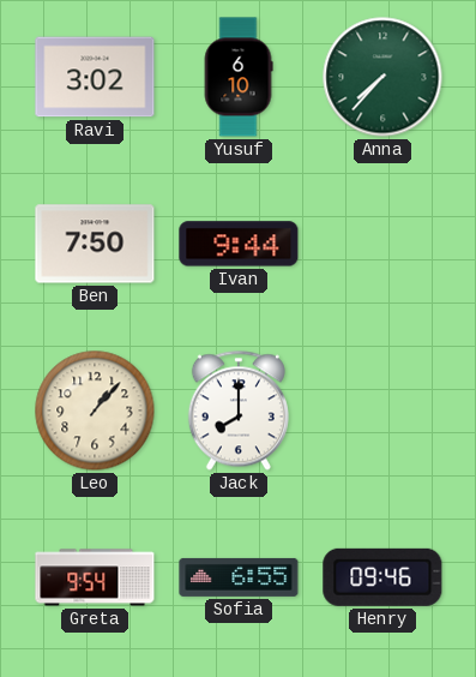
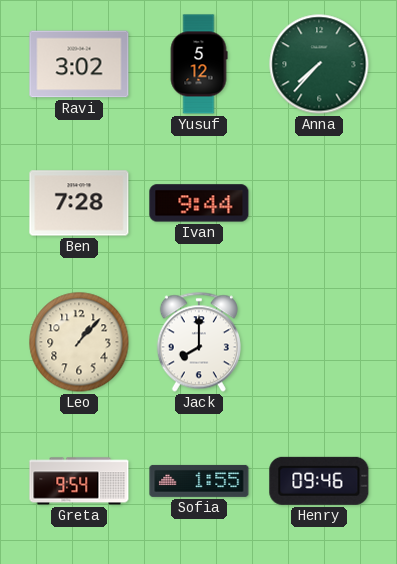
Yusuf: 6:10 -> 5:12
Ben: 7:50 -> 7:28
Sofia: 6:55 -> 1:55
